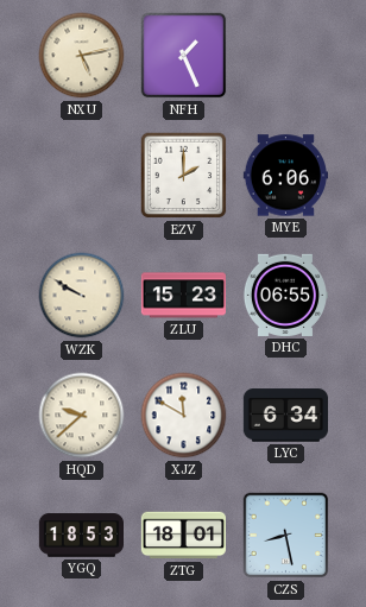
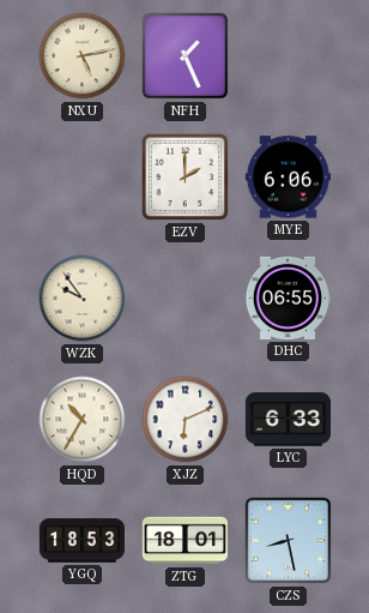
WZK: 9:50 -> 9:54
ZLU: 15:23 -> none
HQD: 9:38 -> 10:35
XJZ: 11:50 -> 6:11
LYC: 6:34 -> 6:33
